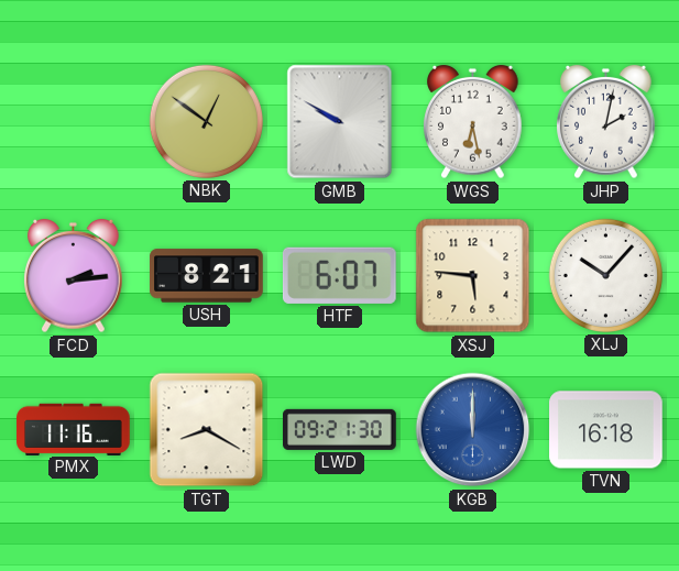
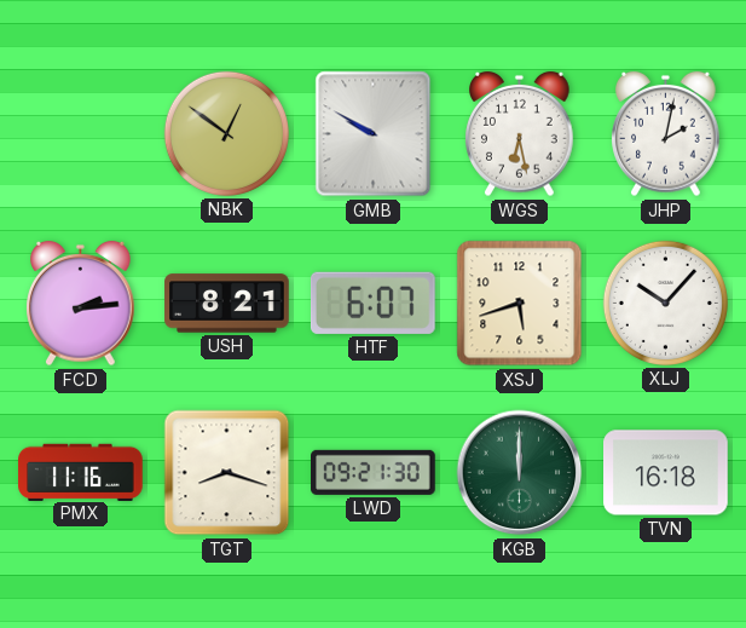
XSJ: 5:46 -> 5:42
TGT: 8:20 -> 8:18
KGB dial: blue -> green
